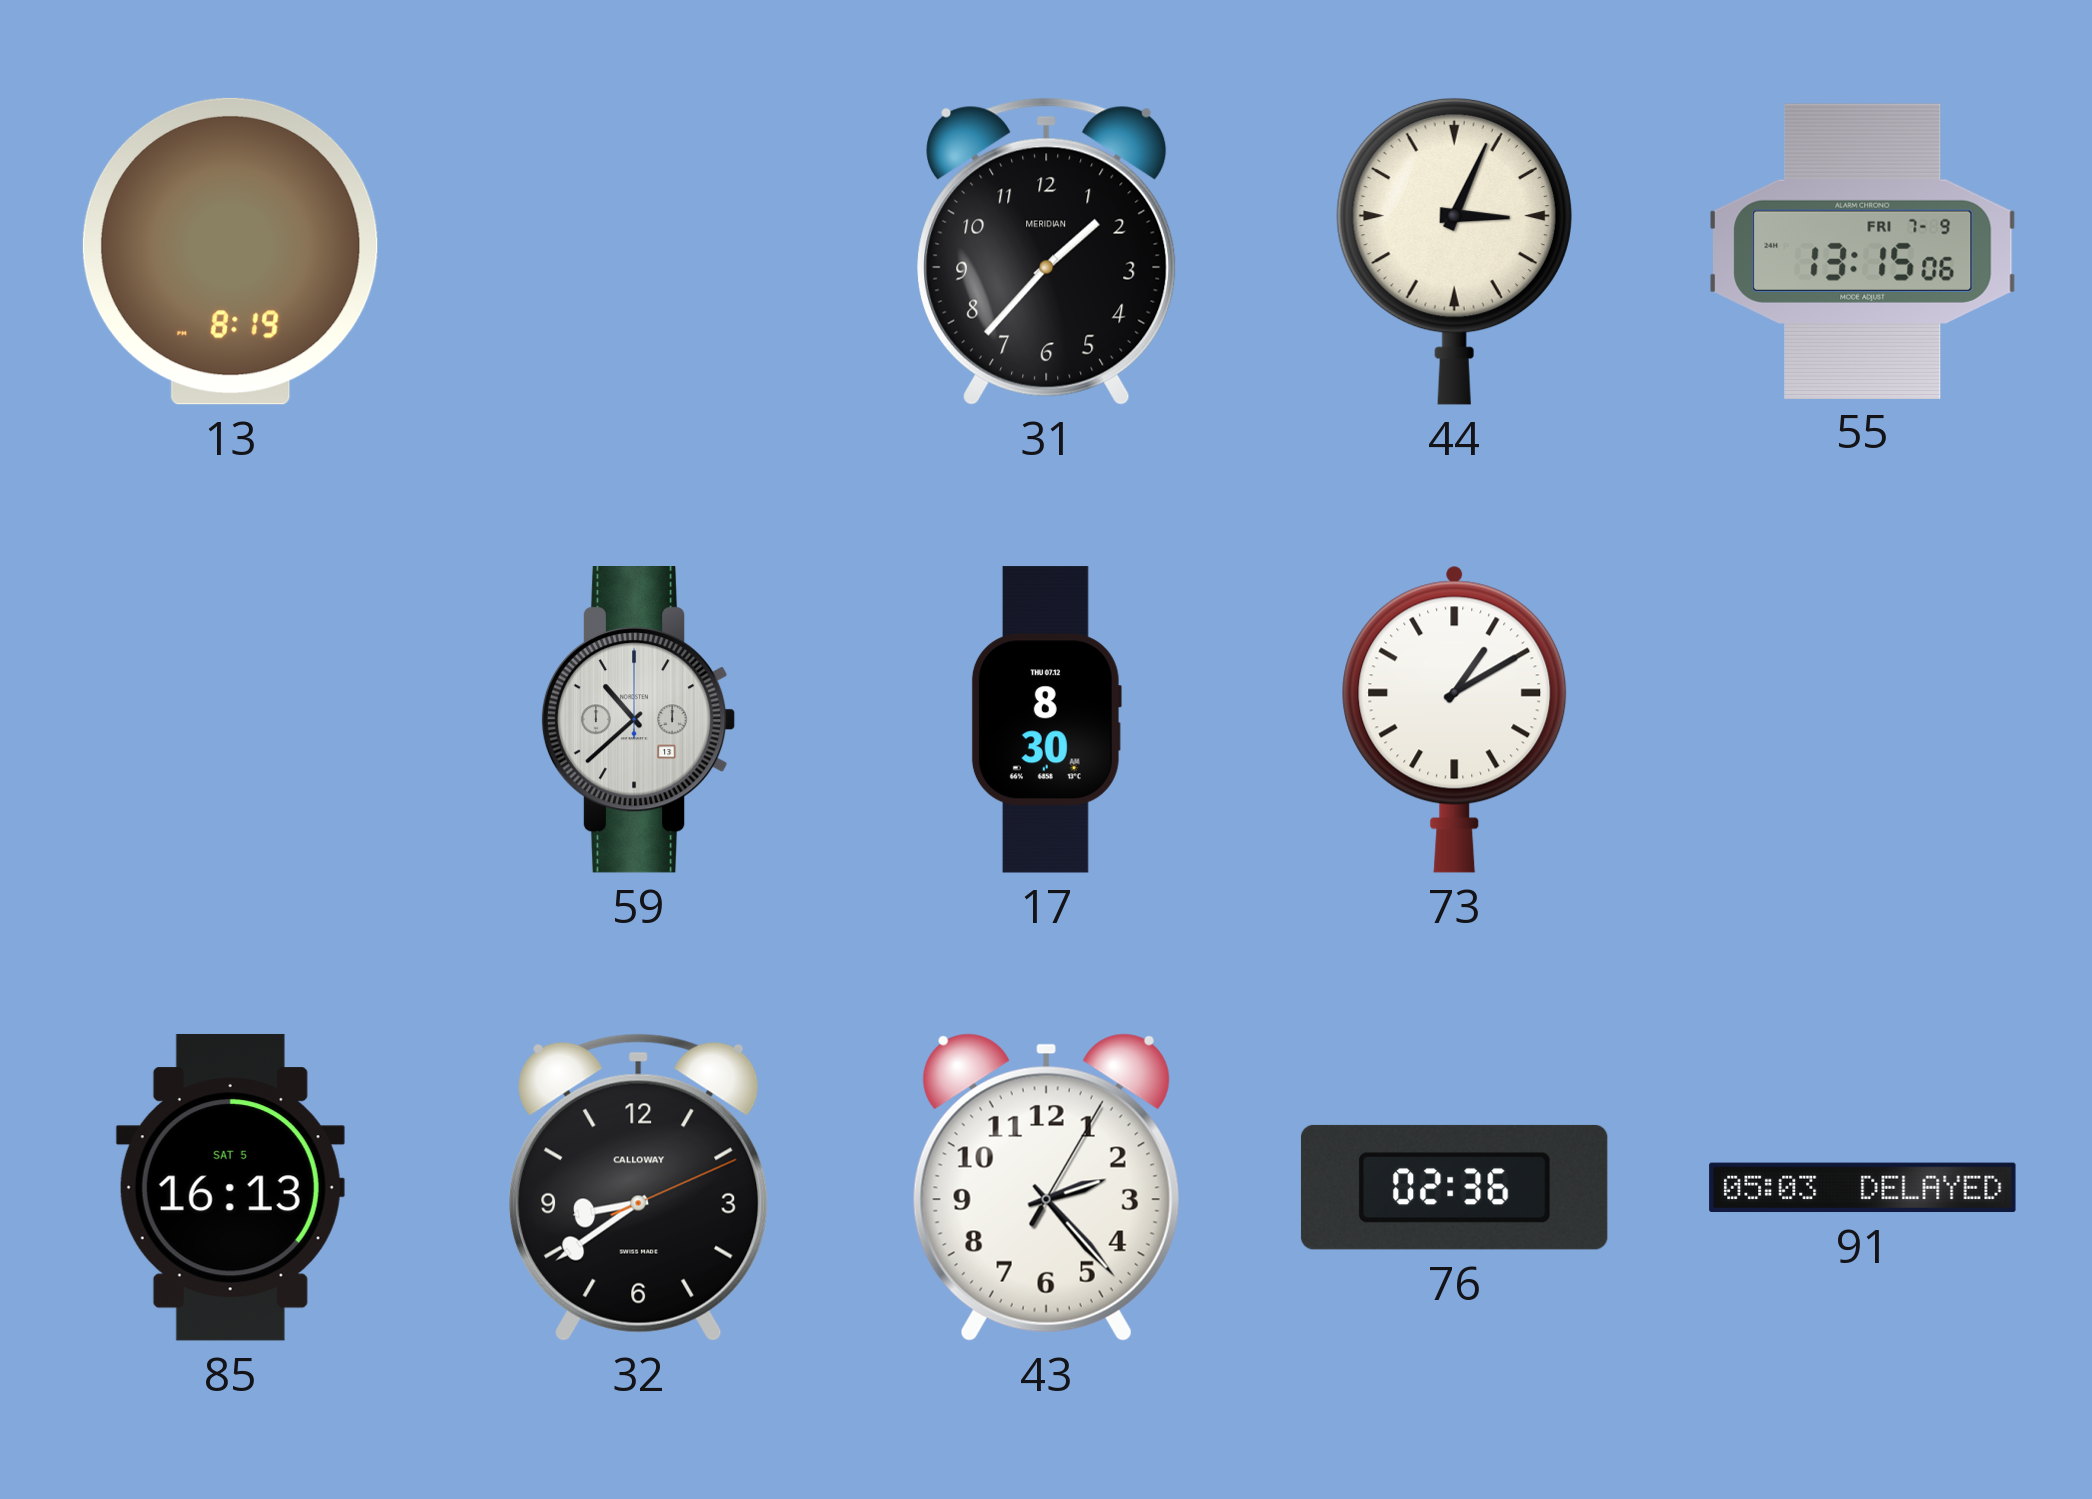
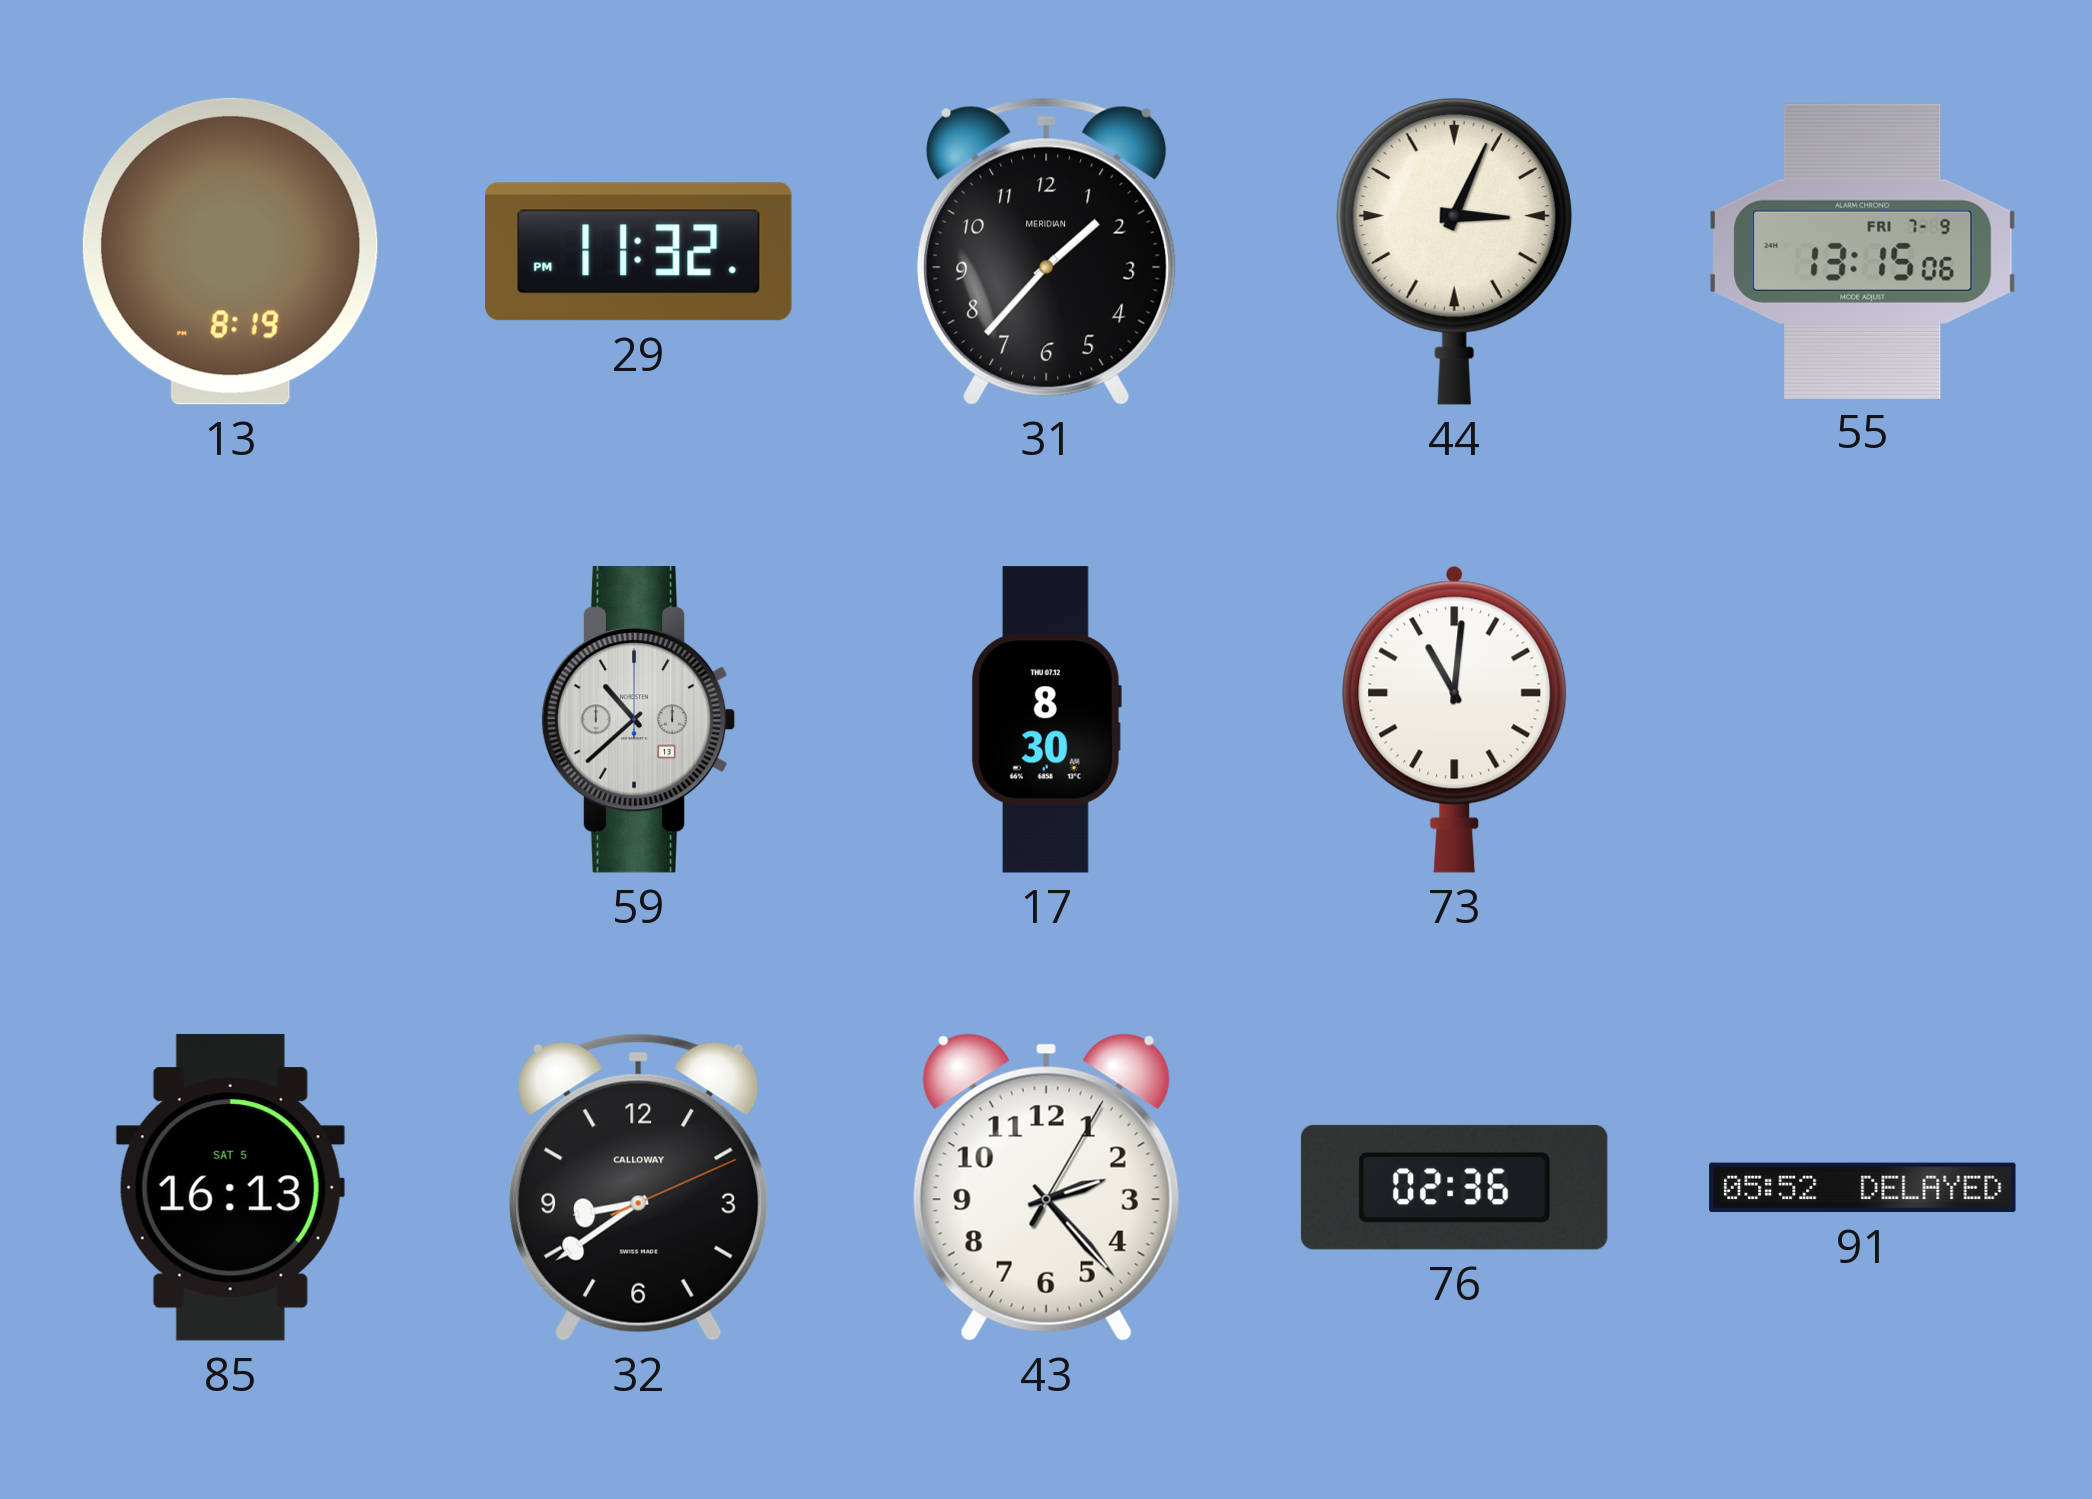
29: none -> 11:32
73: 1:10 -> 11:01
91: 05:03 -> 05:52
